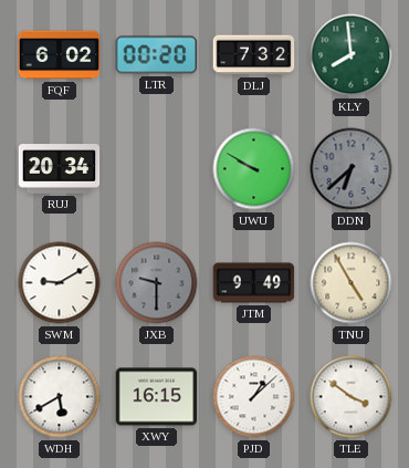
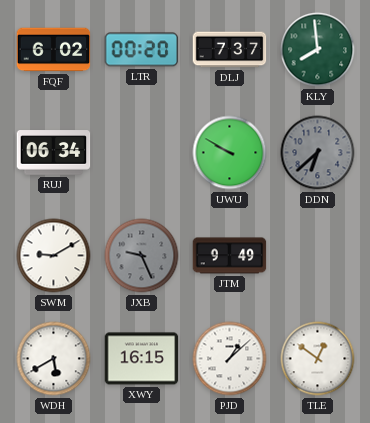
DLJ: 7:32 -> 7:37
RUJ: 20:34 -> 06:34
JXB: 9:30 -> 9:26
TNU: 4:55 -> none
TLE: 3:51 -> 12:51
